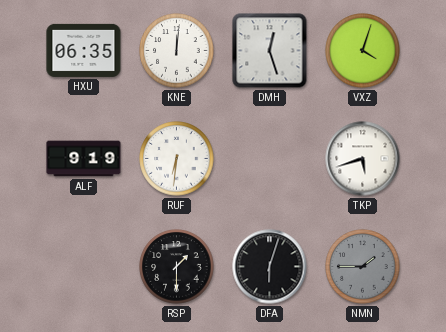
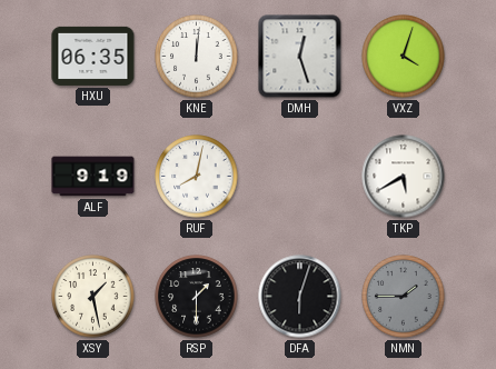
RUF: 6:31 -> 8:02
TKP: 5:42 -> 5:40
XSY: none -> 1:28
